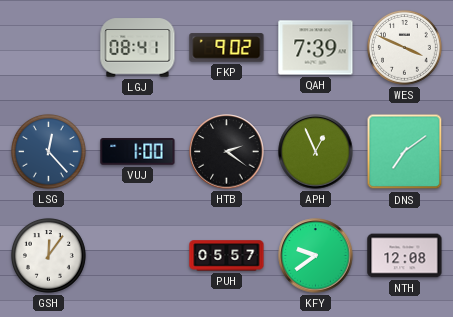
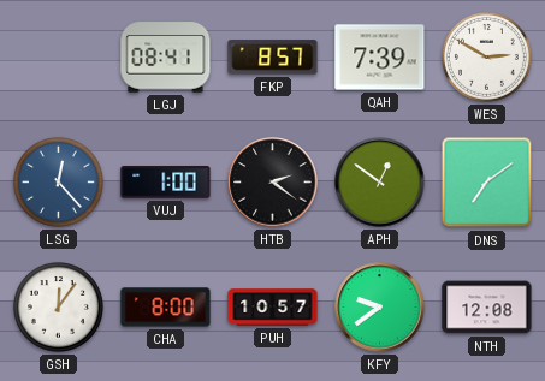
FKP: 9:02 -> 8:57
WES: 3:49 -> 2:50
APH: 12:56 -> 12:51
CHA: none -> 8:00
PUH: 05:57 -> 10:57
